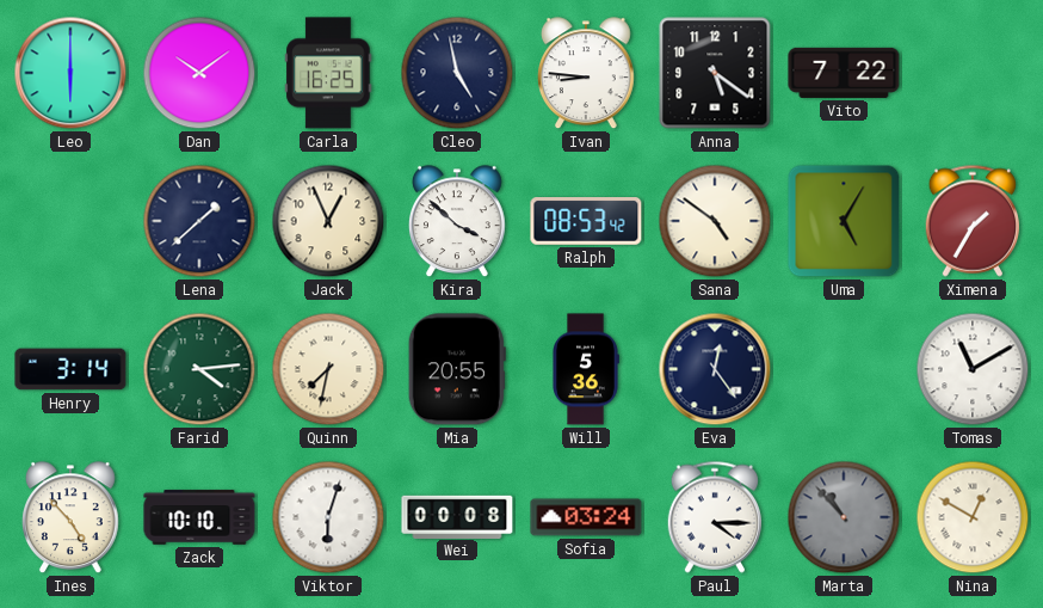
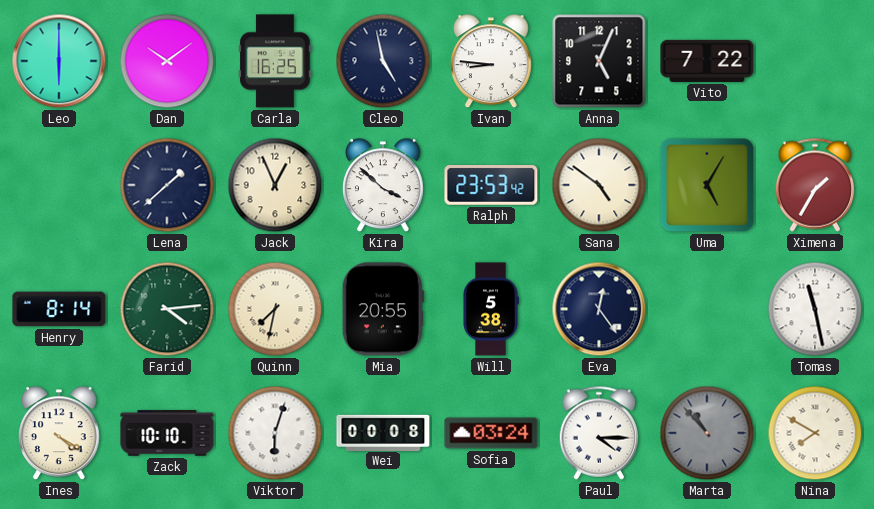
Anna: 5:21 -> 5:04
Ralph: 08:53 -> 23:53
Henry: 3:14 -> 8:14
Will: 5:36 -> 5:38
Tomas: 11:10 -> 11:28
Ines: 4:53 -> 4:20
Nina: 12:50 -> 7:50
